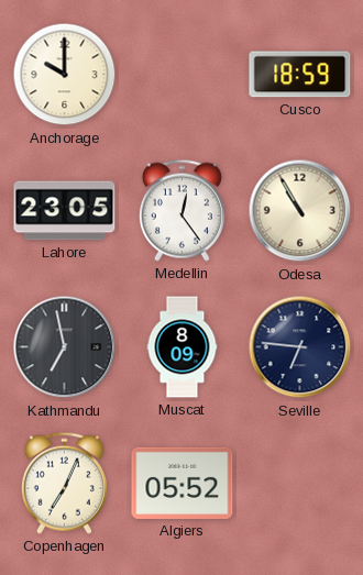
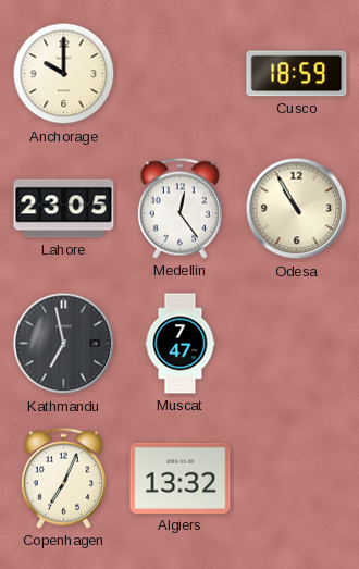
Muscat: 8:09 -> 7:47
Seville: 6:46 -> none
Algiers: 05:52 -> 13:32
